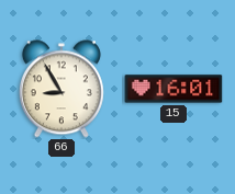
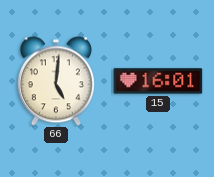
66: 8:55 -> 5:01
